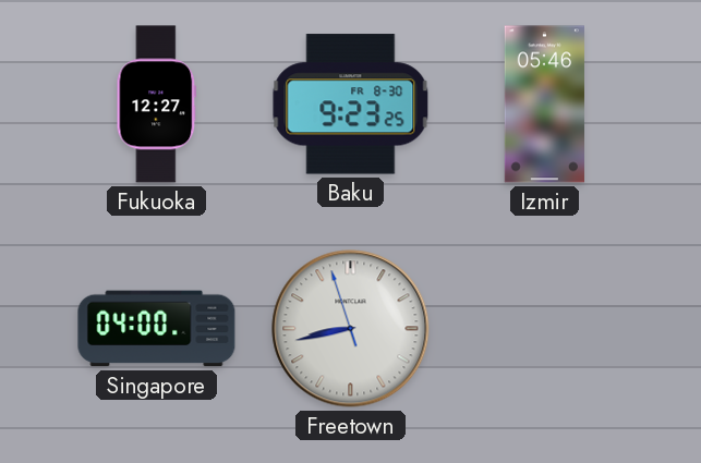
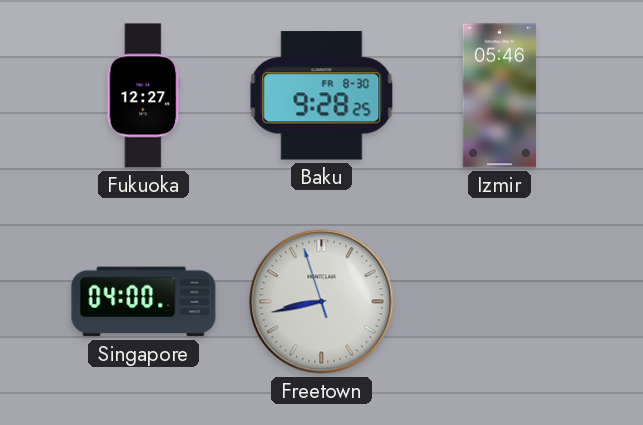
Baku: 9:23 -> 9:28
